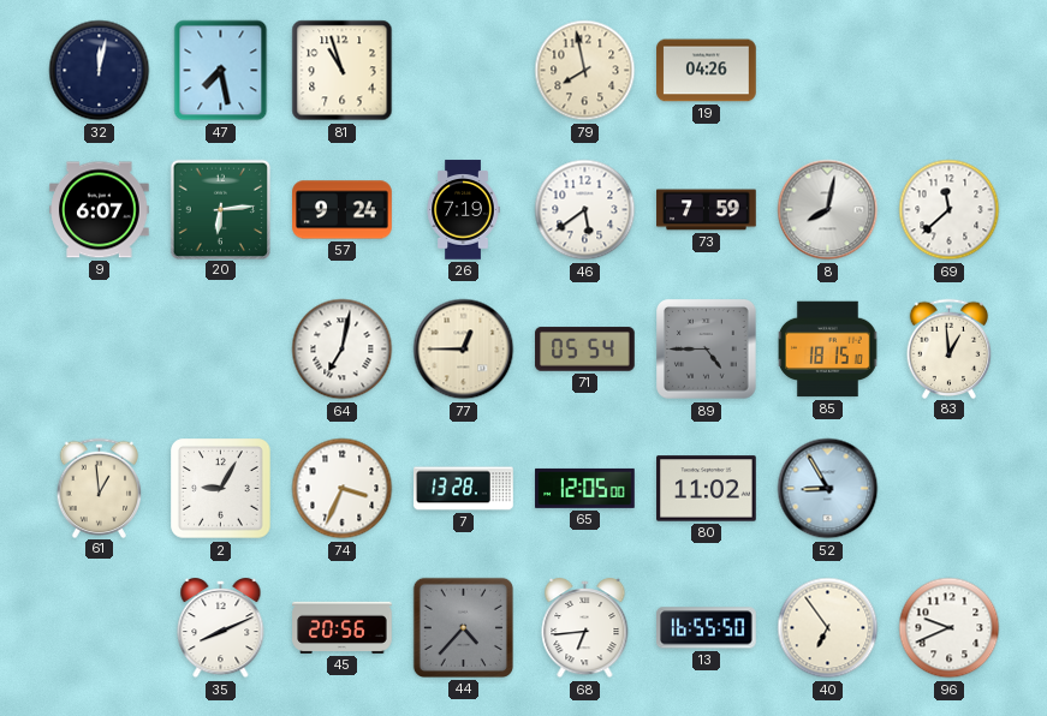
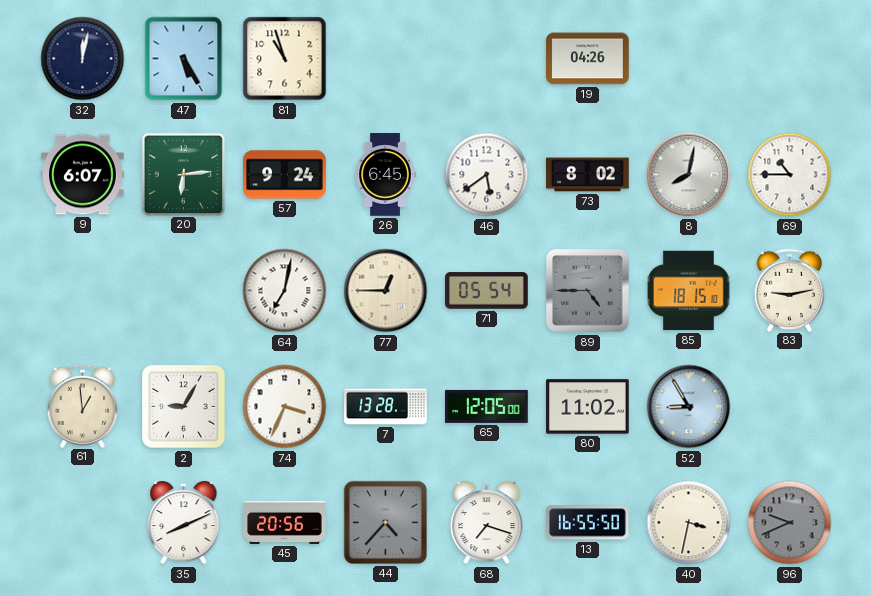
47: 7:28 -> 5:25
79: 7:58 -> none
26: 7:19 -> 6:45
73: 7:59 -> 8:02
69: 11:38 -> 10:45
83: 12:59 -> 9:13
68: 6:44 -> 7:18
40: 6:54 -> 3:32
96 dial: white -> grey
